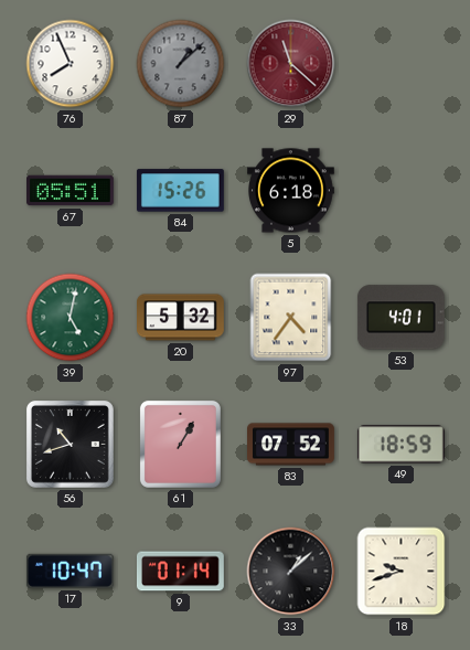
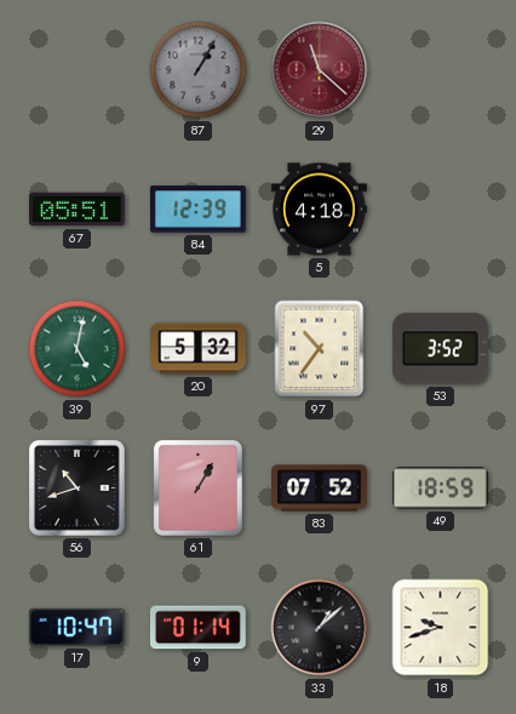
76: 7:56 -> none
87: 1:08 -> 1:05
84: 15:26 -> 12:39
5: 6:18 -> 4:18
97: 4:36 -> 10:36
53: 4:01 -> 3:52
